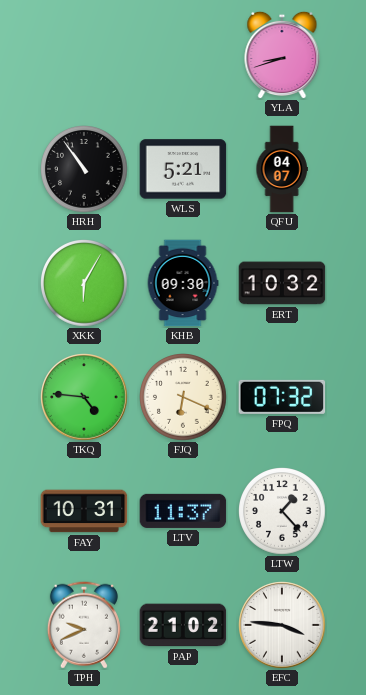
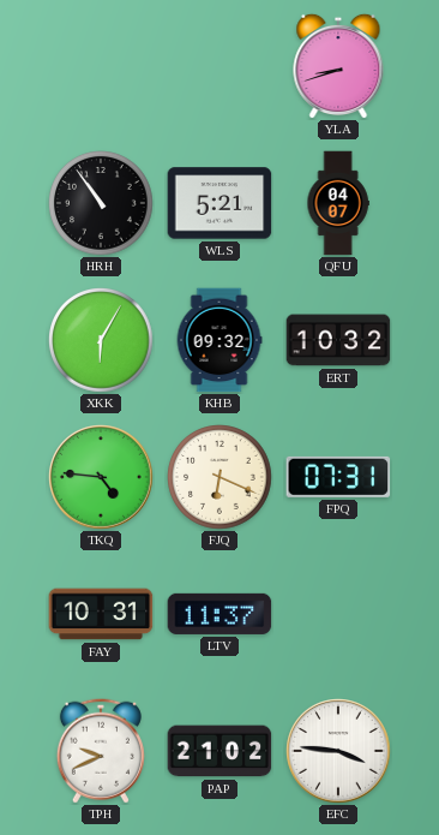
KHB: 09:30 -> 09:32
FPQ: 07:32 -> 07:31
LTW: 1:23 -> none
